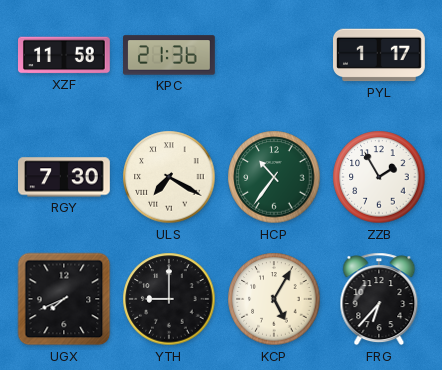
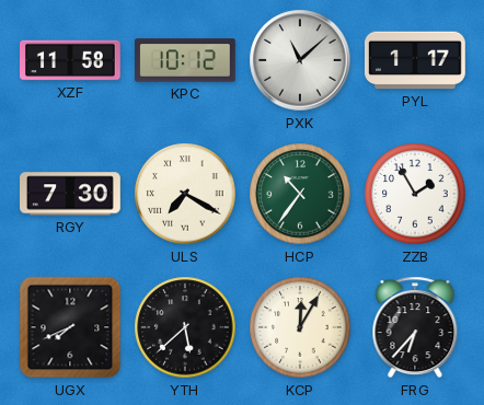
KPC: 21:36 -> 10:12
PXK: none -> 11:08
YTH: 9:00 -> 5:38
KCP: 5:05 -> 12:05
